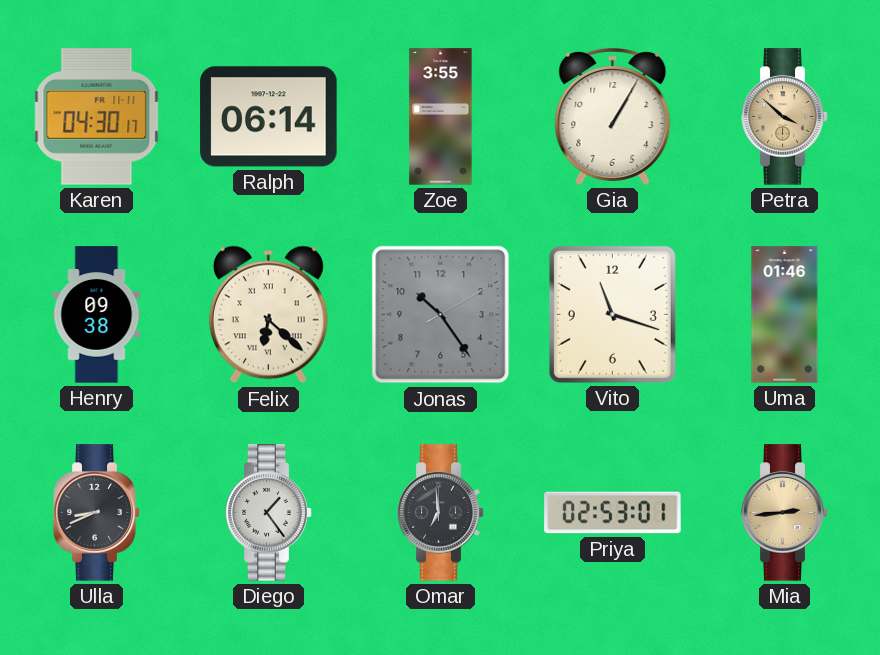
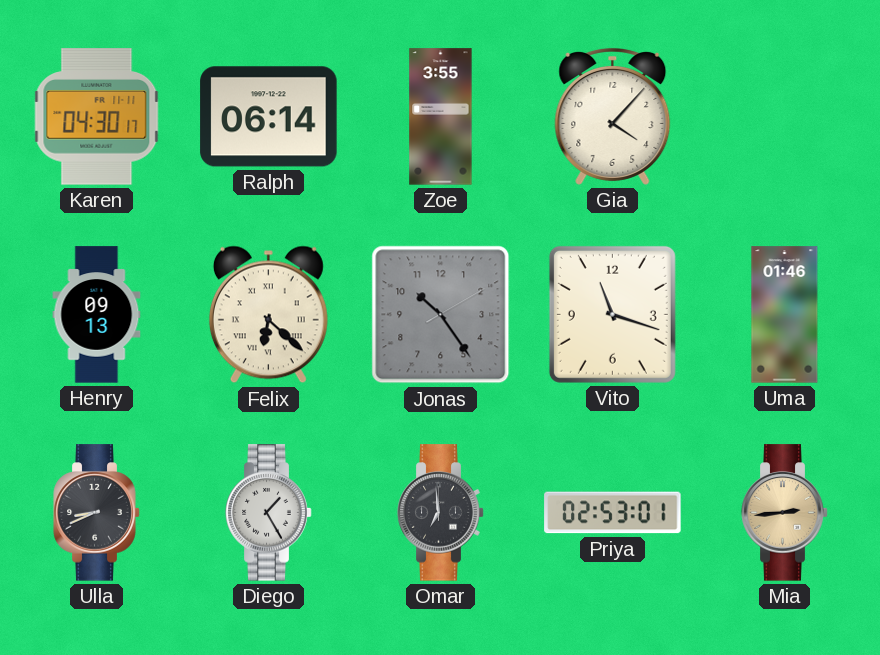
Gia: 1:05 -> 4:07
Petra: 3:52 -> none
Henry: 09:38 -> 09:13
Diego: 1:24 -> 1:25
